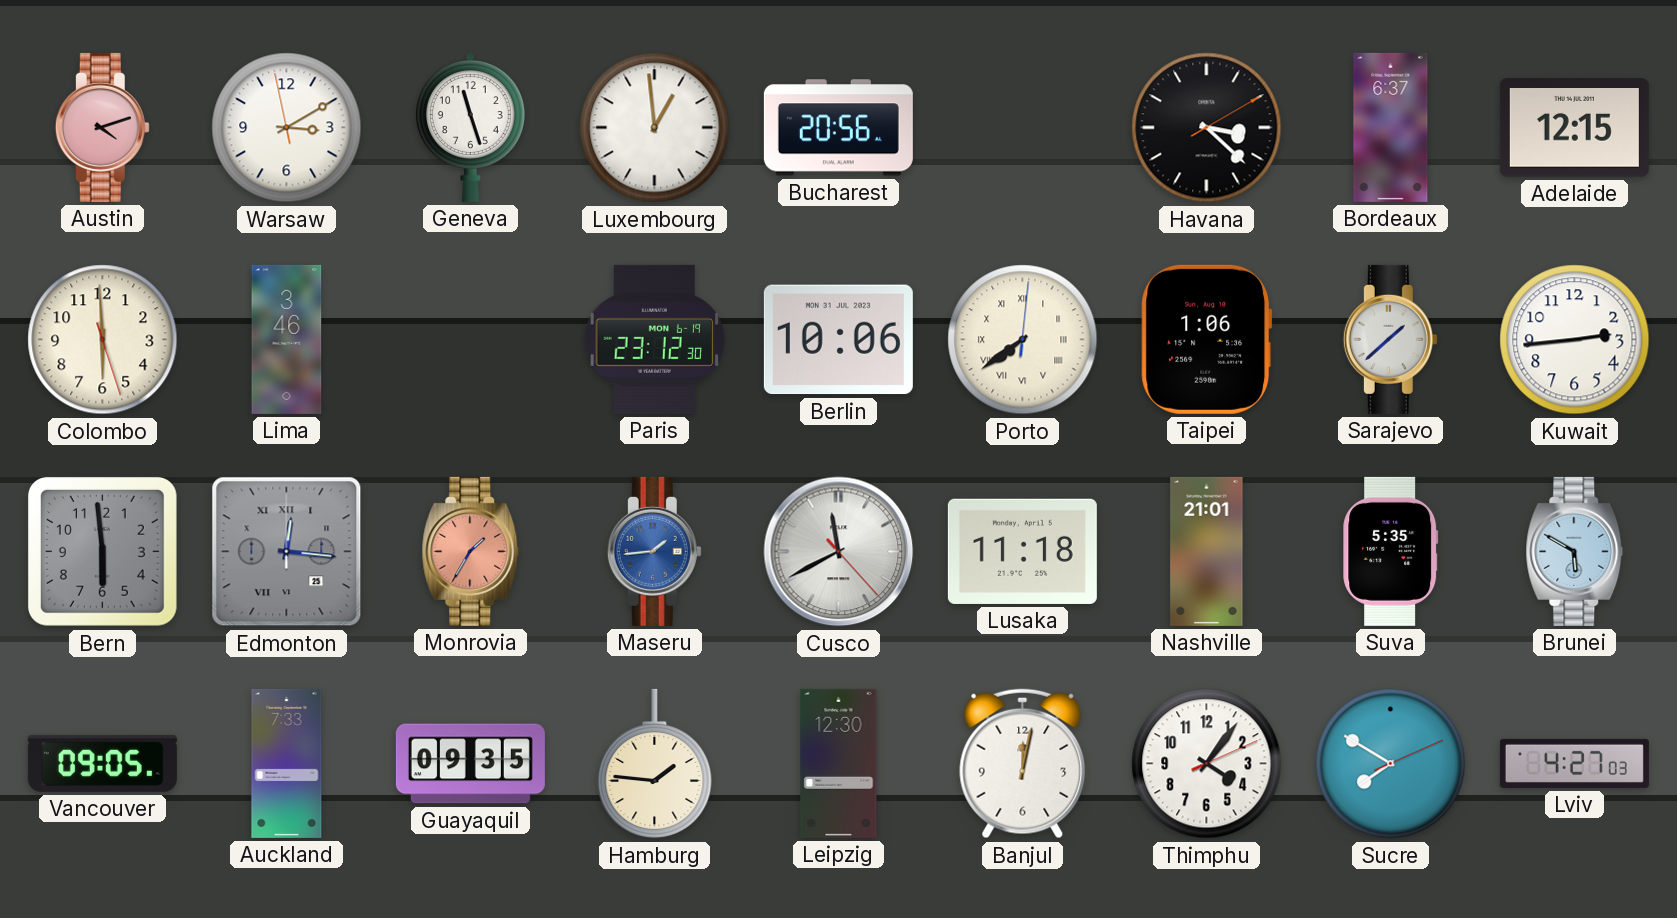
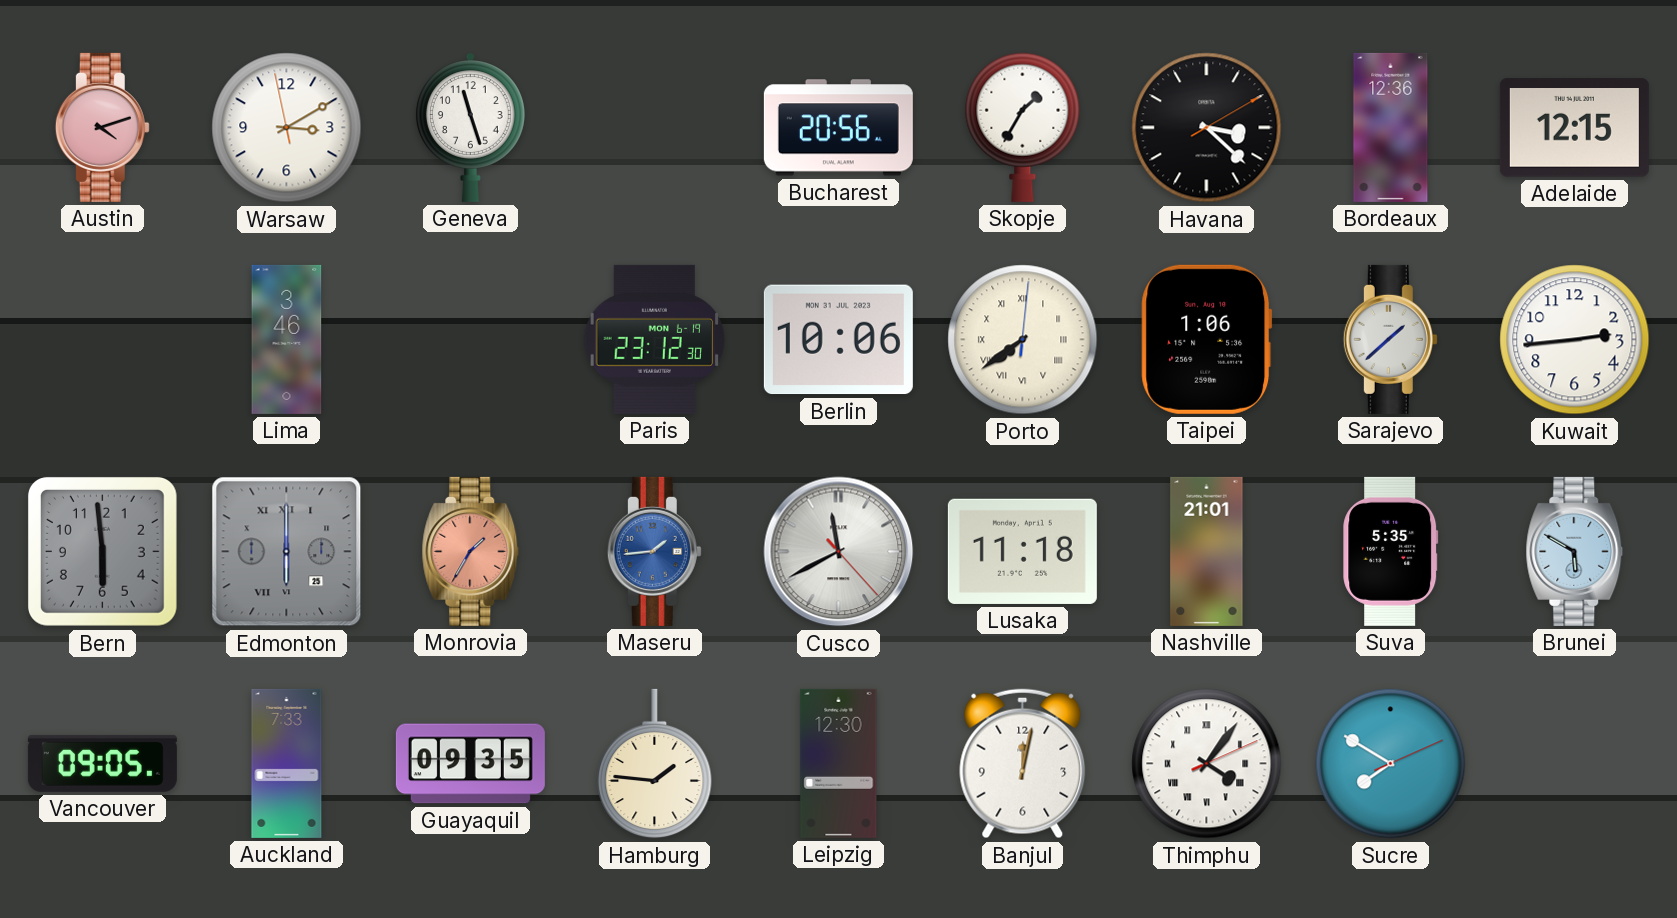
Luxembourg: 12:59 -> none
Skopje: none -> 1:35
Bordeaux: 6:37 -> 12:36
Colombo: 5:59 -> none
Edmonton: 12:16 -> 6:00
Thimphu numerals: Arabic -> Roman
Lviv: 4:27 -> none
